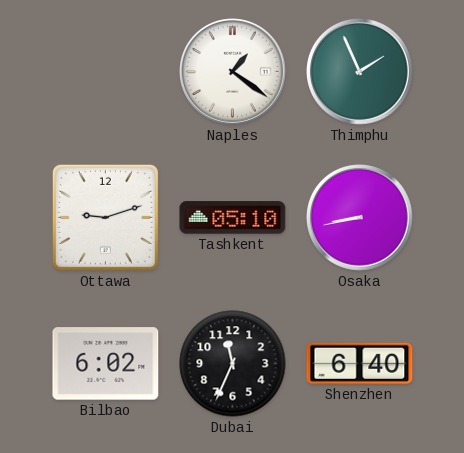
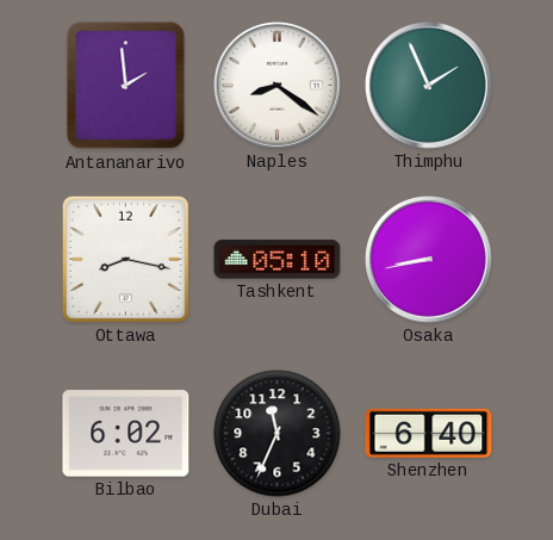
Antananarivo: none -> 1:59
Naples: 1:21 -> 8:21
Ottawa: 9:12 -> 8:17
